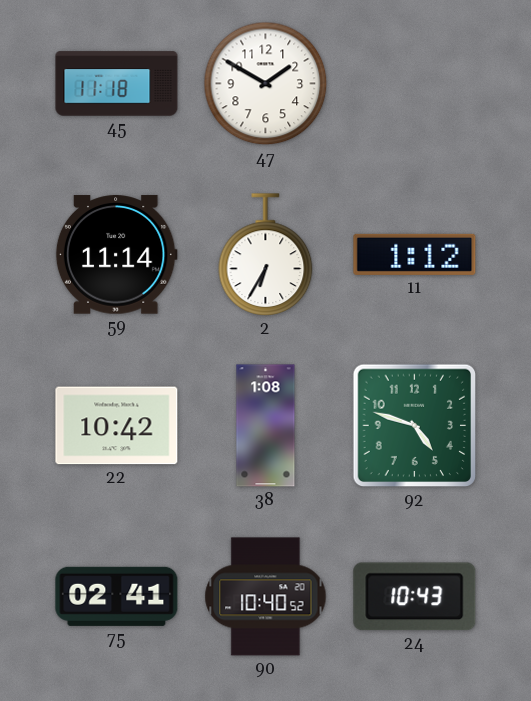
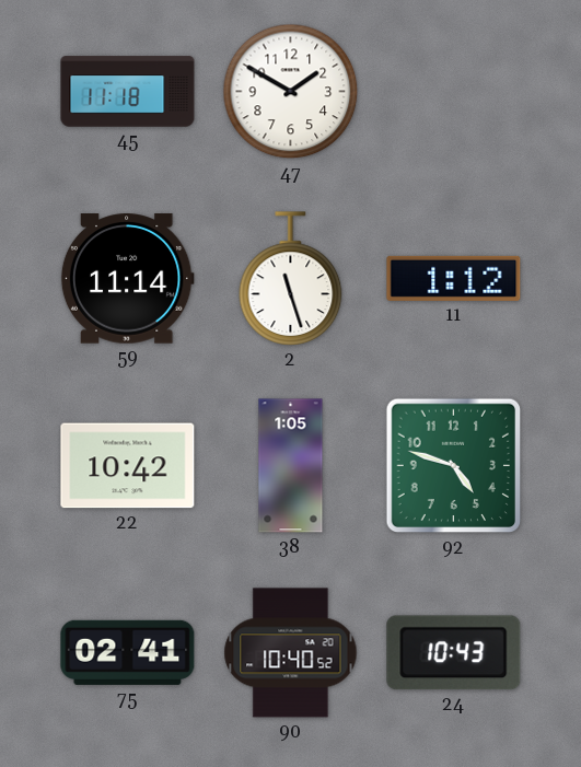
2: 6:35 -> 11:27
38: 1:08 -> 1:05
